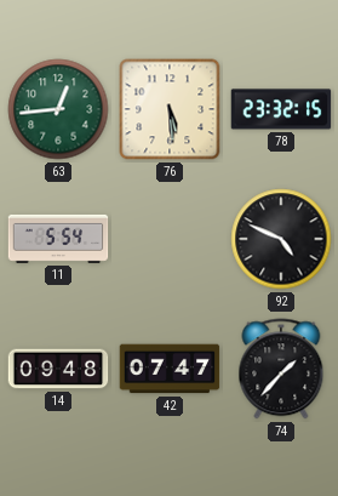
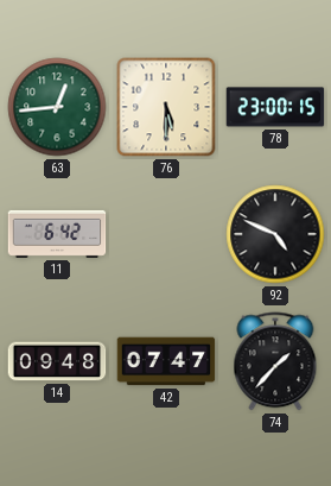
76: 5:29 -> 5:30
78: 23:32 -> 23:00
11: 5:54 -> 6:42
